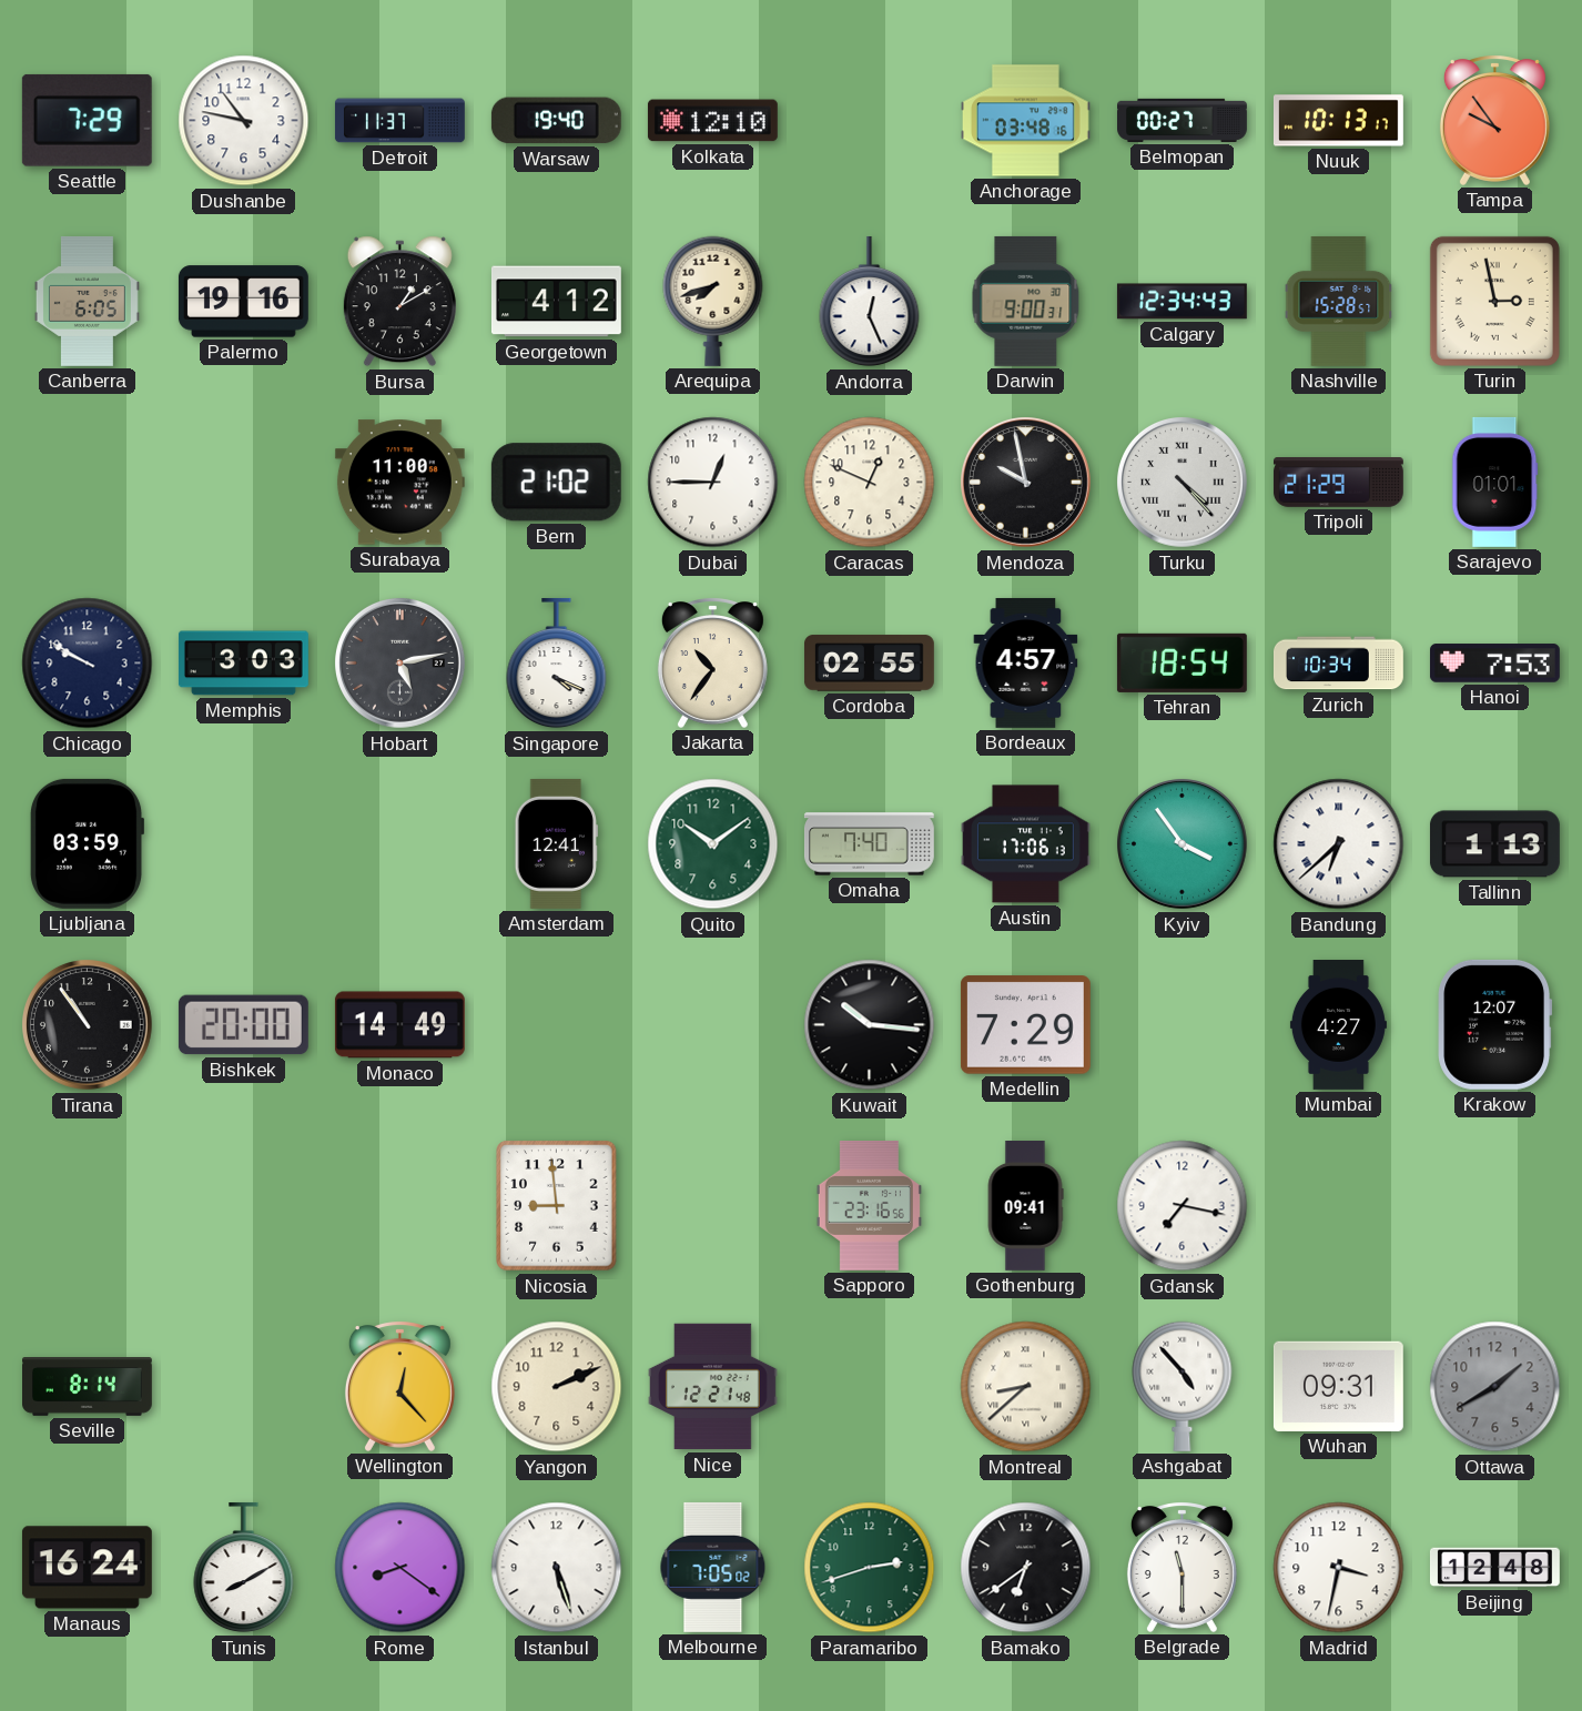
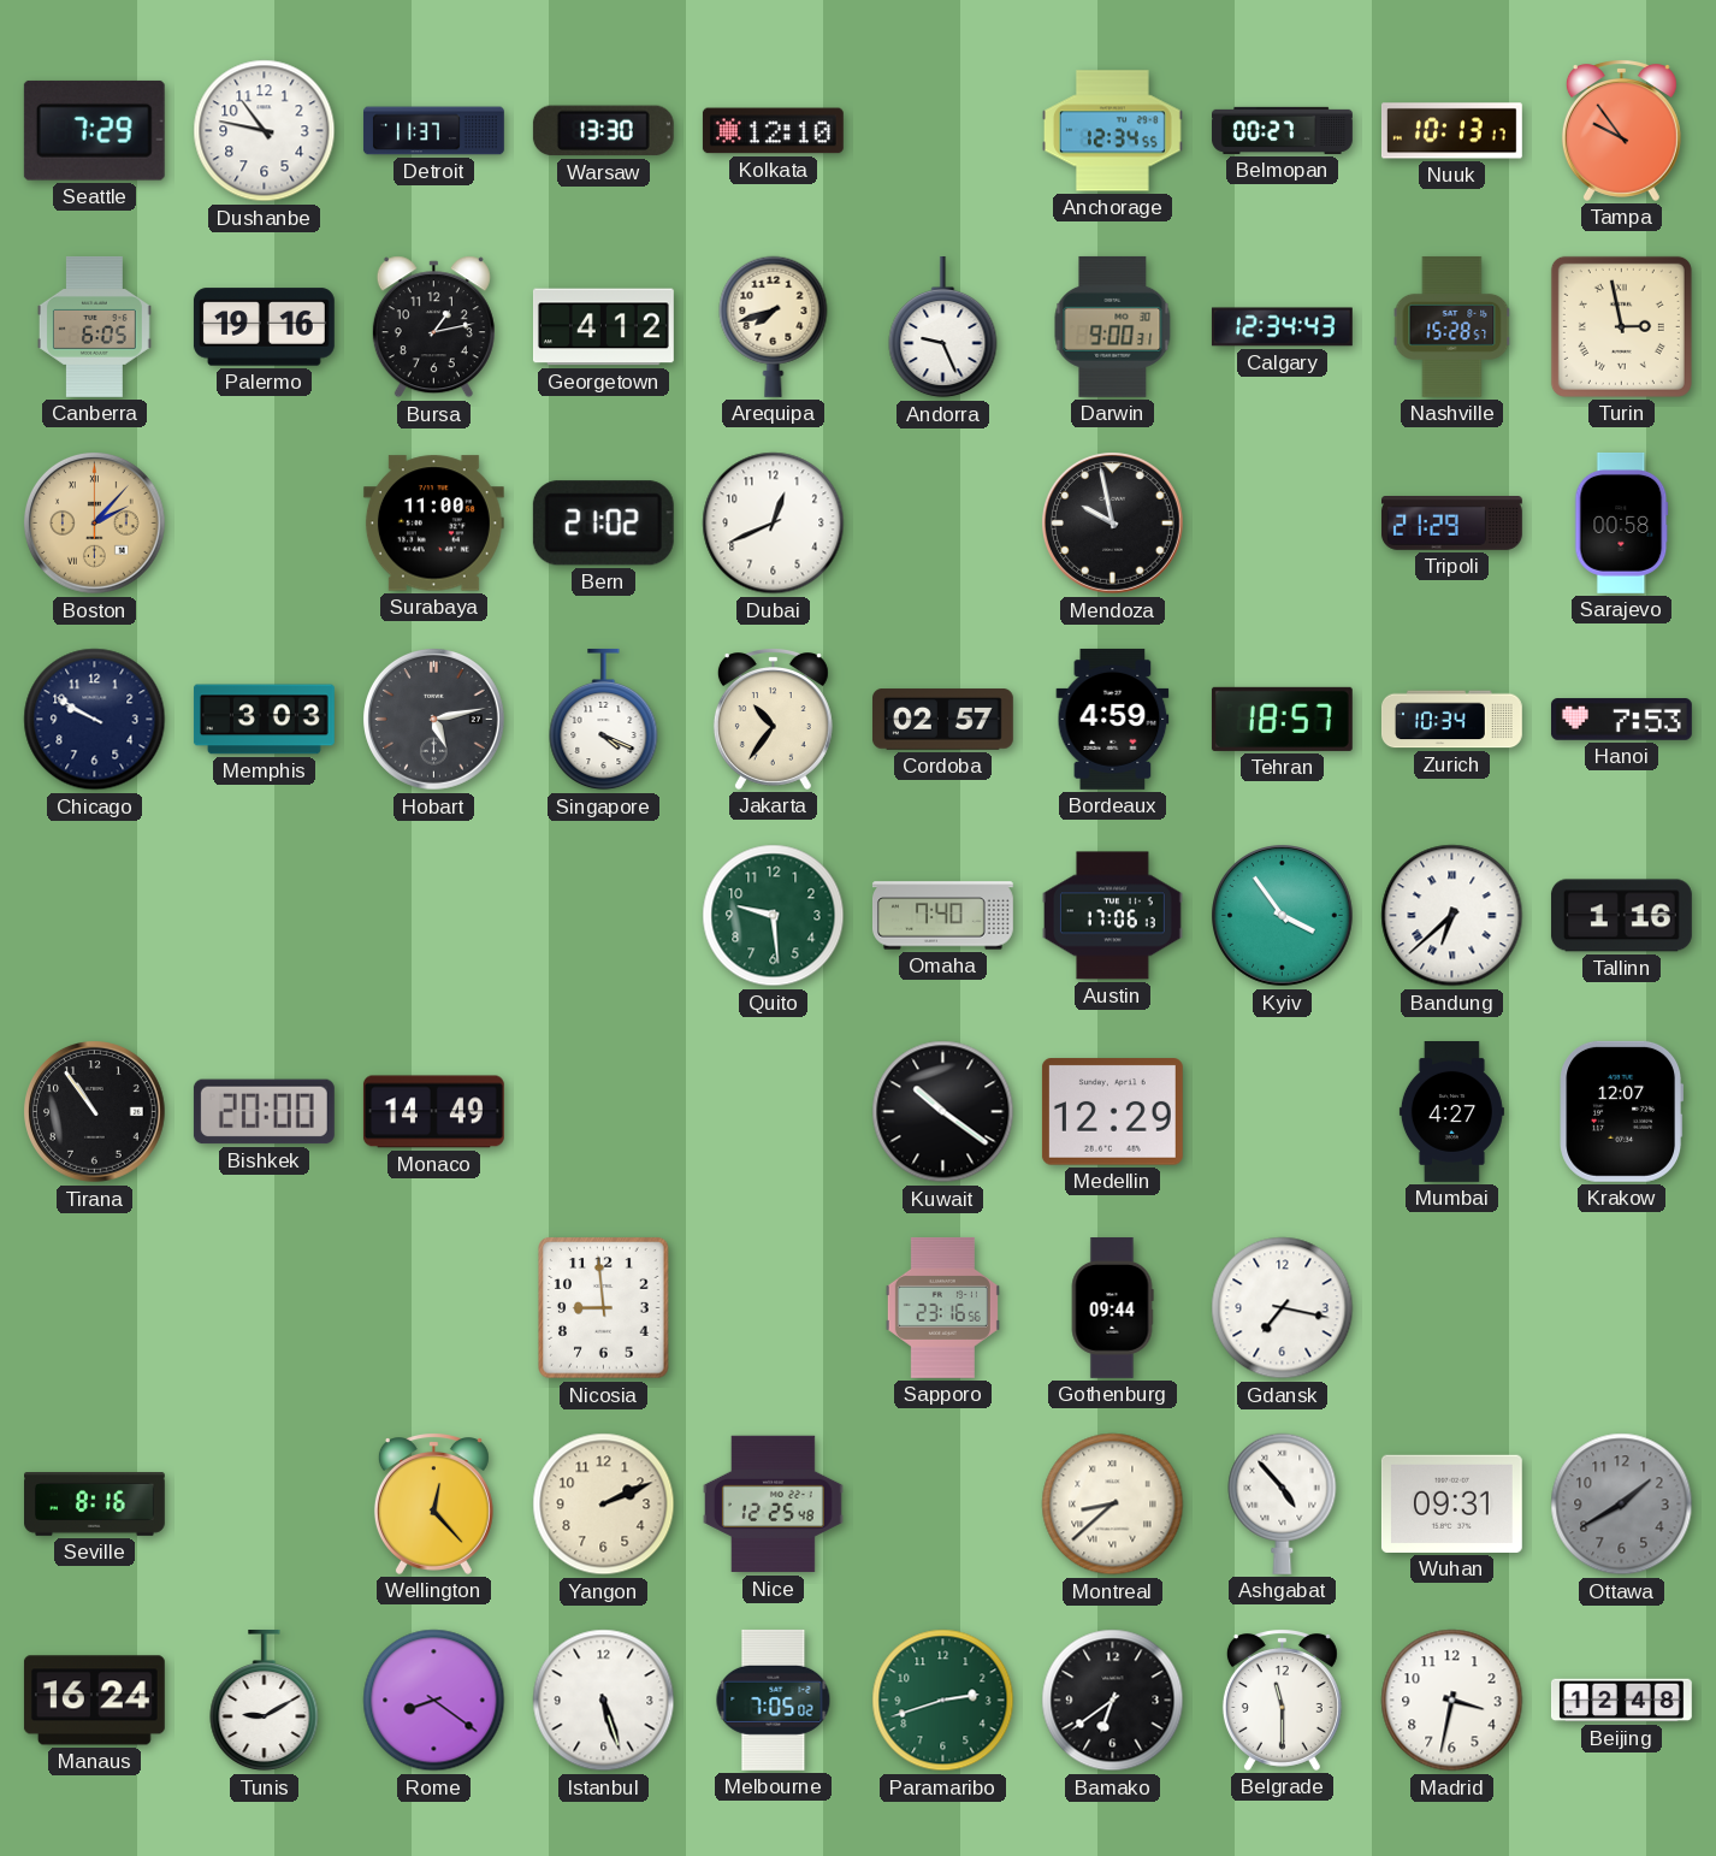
Warsaw: 19:40 -> 13:30
Anchorage: 03:48 -> 12:34
Bursa: 1:10 -> 1:13
Andorra: 12:26 -> 9:26
Boston: none -> 2:07
Dubai: 12:45 -> 12:41
Caracas: 12:49 -> none
Turku: 4:23 -> none
Sarajevo: 01:01 -> 00:58
Cordoba: 02:55 -> 02:57
Bordeaux: 4:57 -> 4:59
Tehran: 18:54 -> 18:57
Ljubljana: 03:59 -> none
Amsterdam: 12:41 -> none
Quito: 10:09 -> 9:29
Tallinn: 1:13 -> 1:16
Kuwait: 10:16 -> 10:21
Medellin: 7:29 -> 12:29
Gothenburg: 09:41 -> 09:44
Seville: 8:14 -> 8:16
Nice: 12:21 -> 12:25
Tunis: 8:10 -> 9:10
